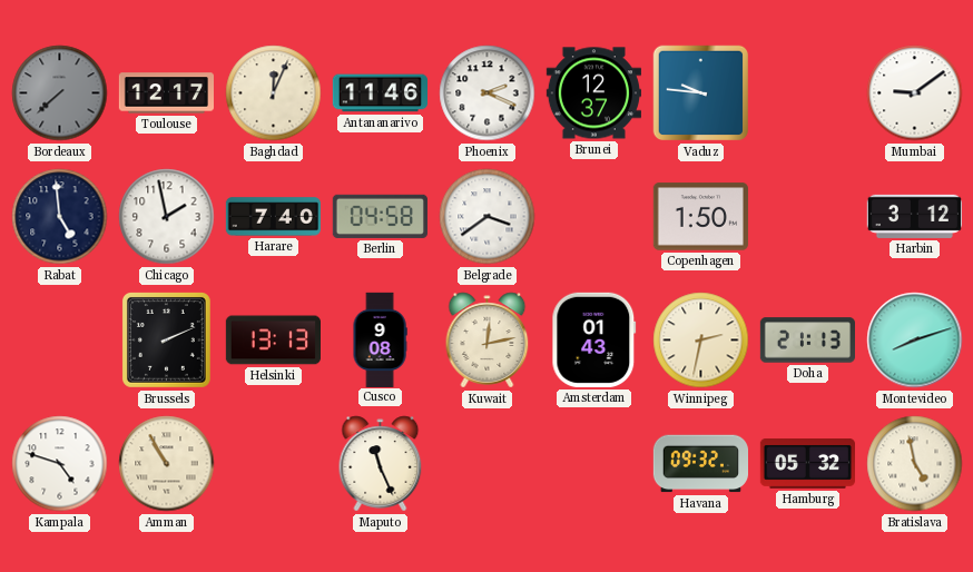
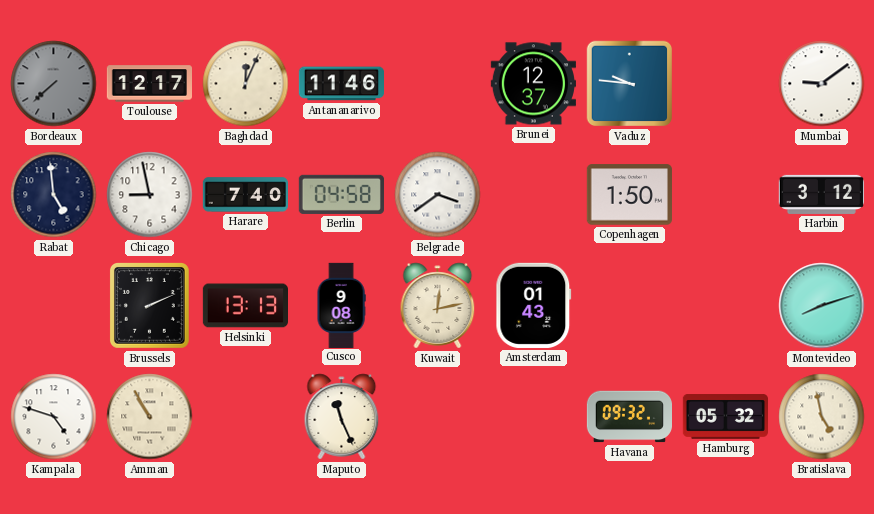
Phoenix: 2:19 -> none
Chicago: 1:58 -> 8:58
Winnipeg: 2:32 -> none
Doha: 21:13 -> none
